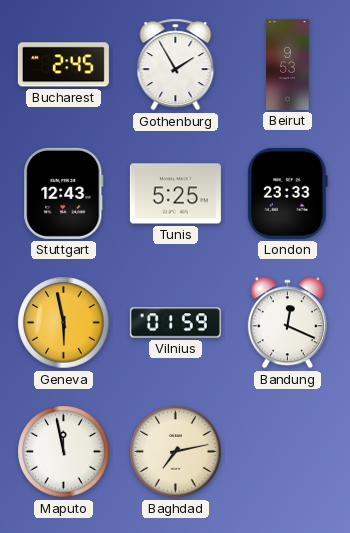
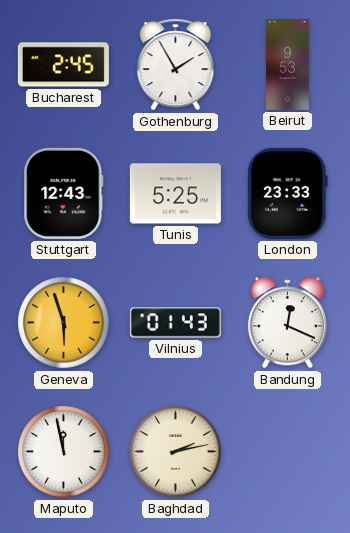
Geneva: 5:58 -> 5:57
Vilnius: 01:59 -> 01:43
Baghdad: 7:13 -> 2:13
